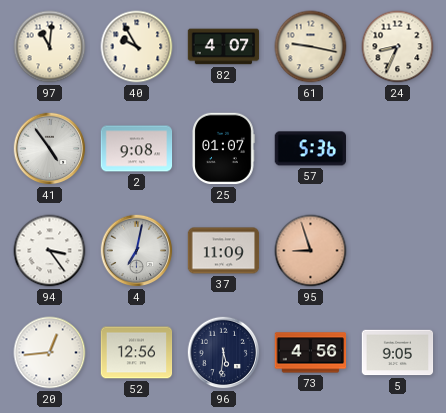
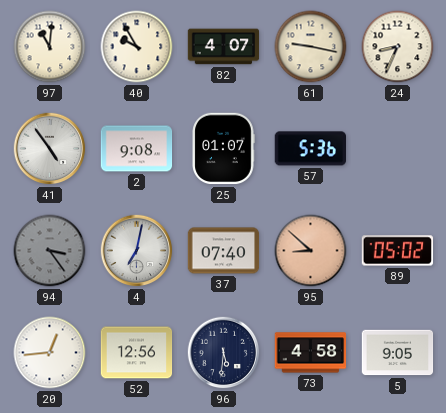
94 dial: white -> grey
37: 11:09 -> 07:40
95: 8:57 -> 8:52
89: none -> 05:02
73: 4:56 -> 4:58
